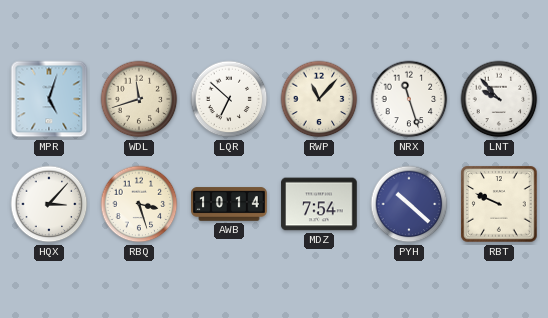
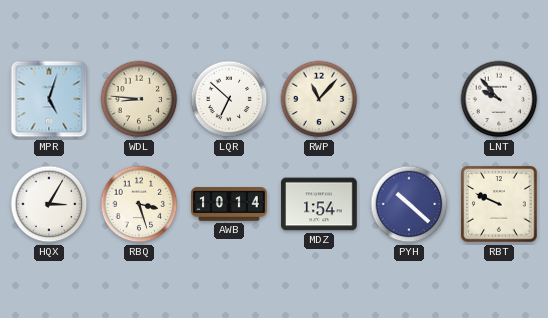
WDL: 11:42 -> 8:46
NRX: 11:27 -> none
HQX: 3:07 -> 3:05
MDZ: 7:54 -> 1:54
